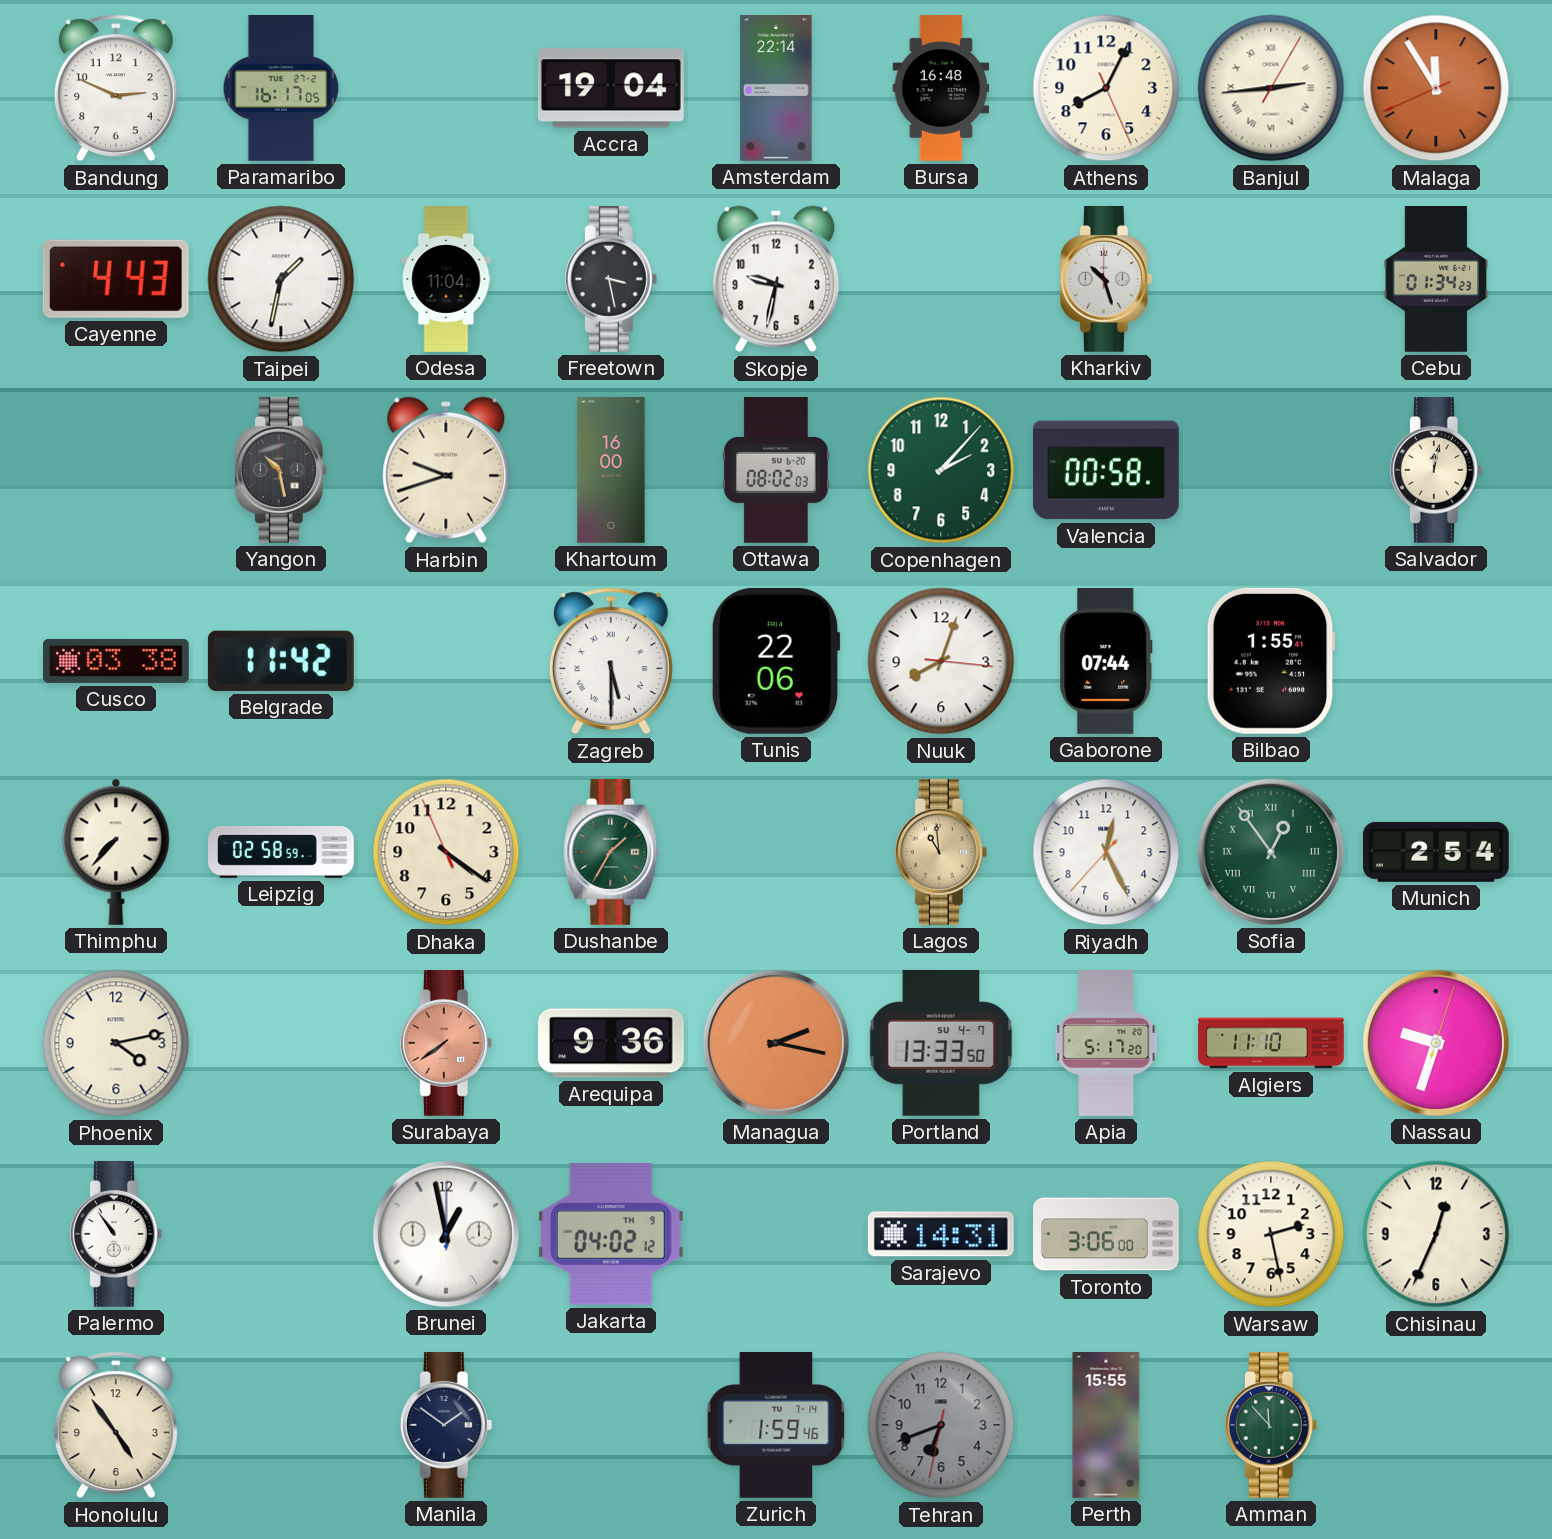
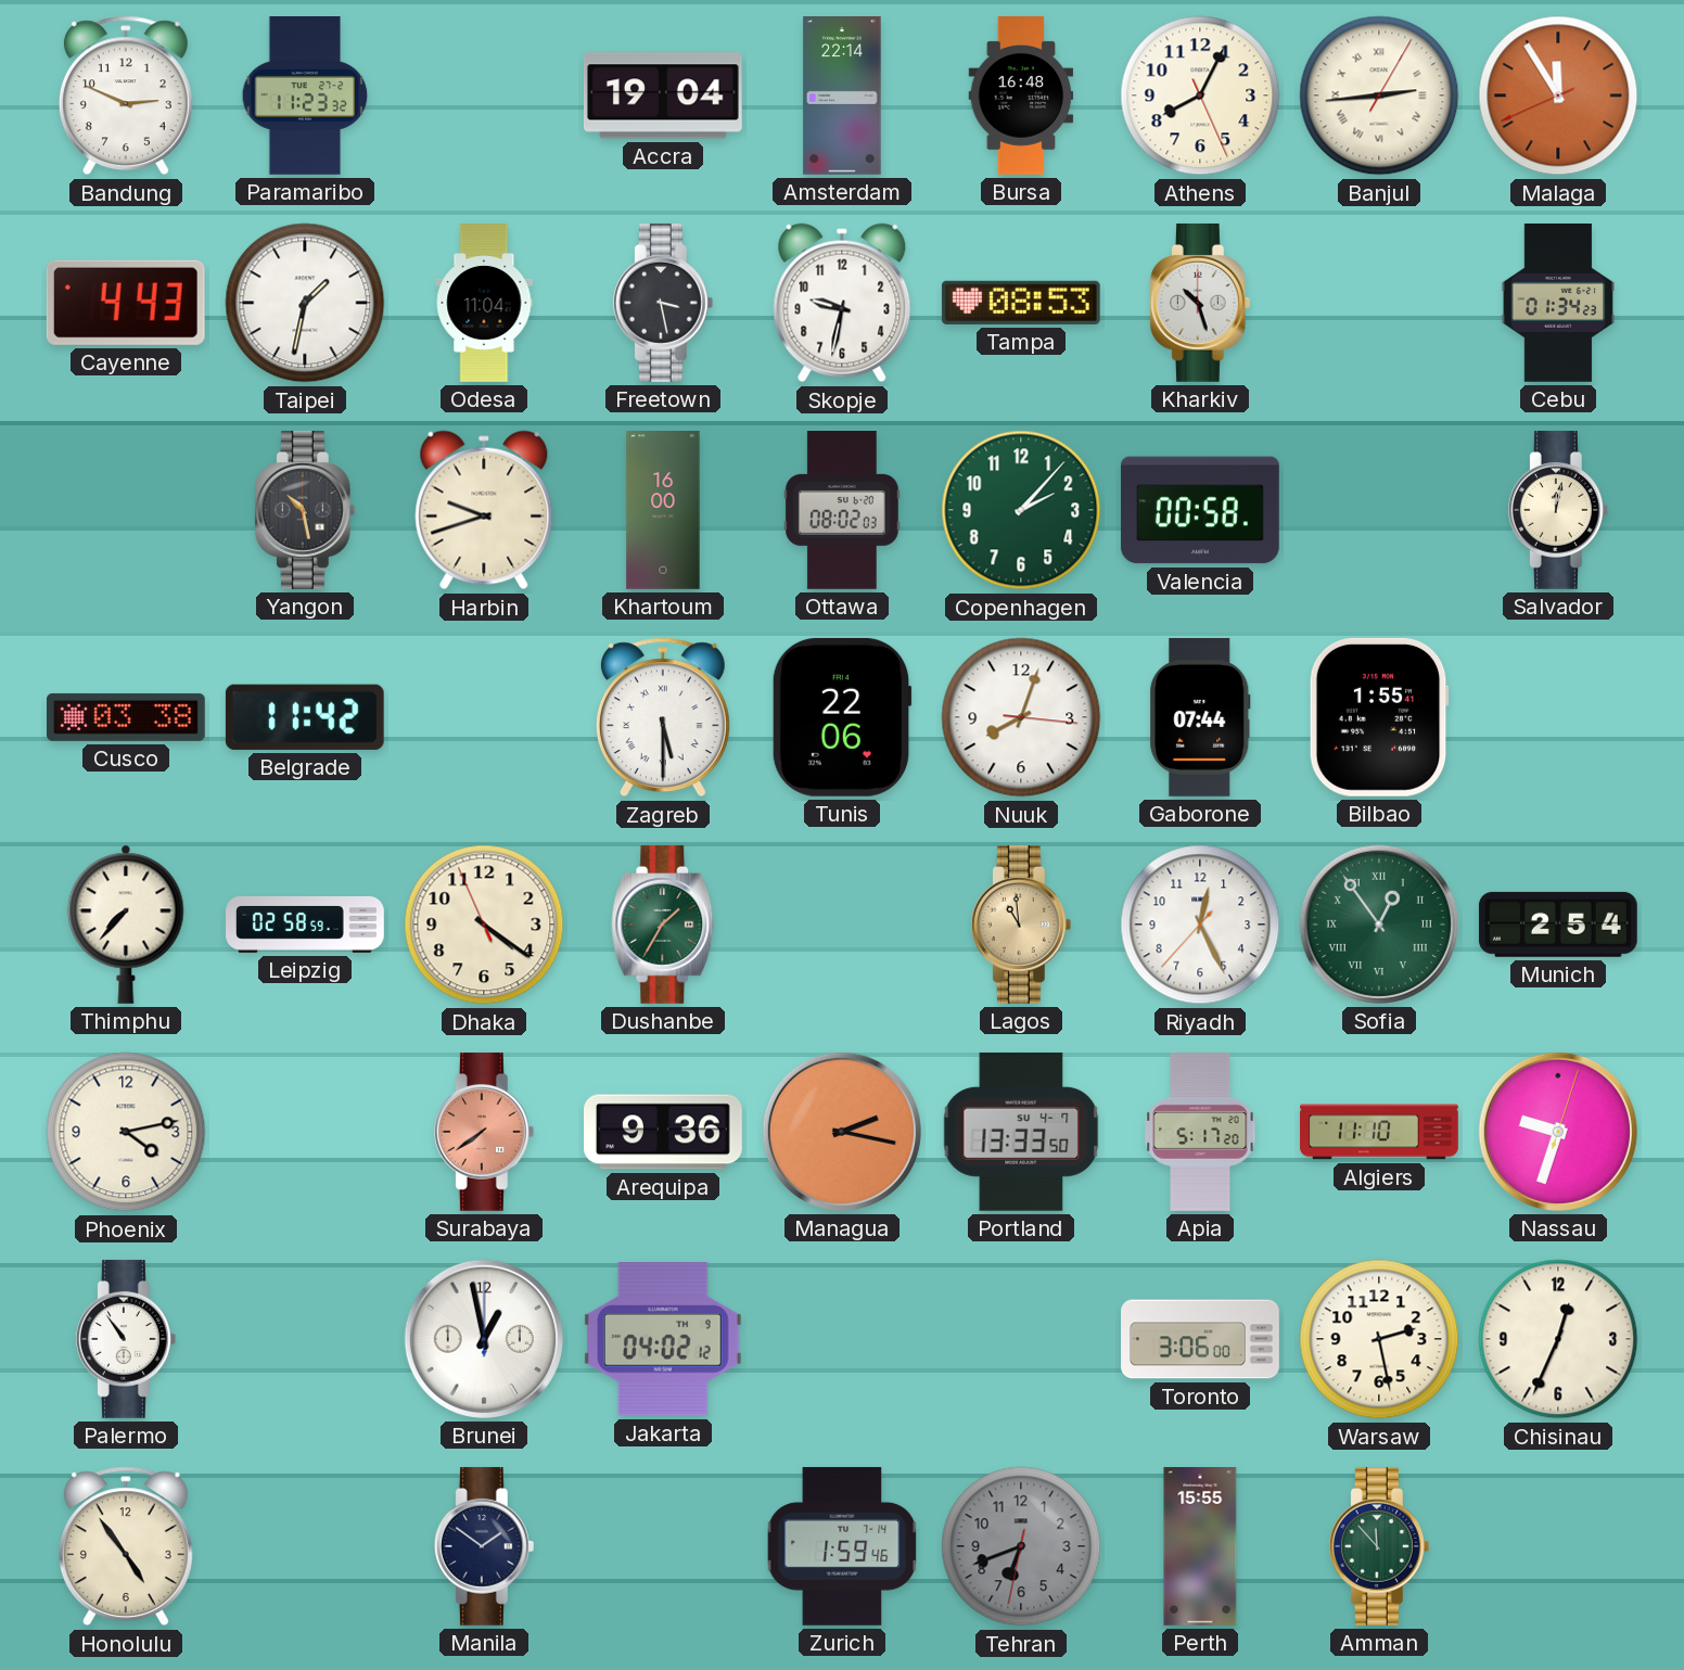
Paramaribo: 16:17 -> 11:23
Tampa: none -> 08:53
Sarajevo: 14:31 -> none
